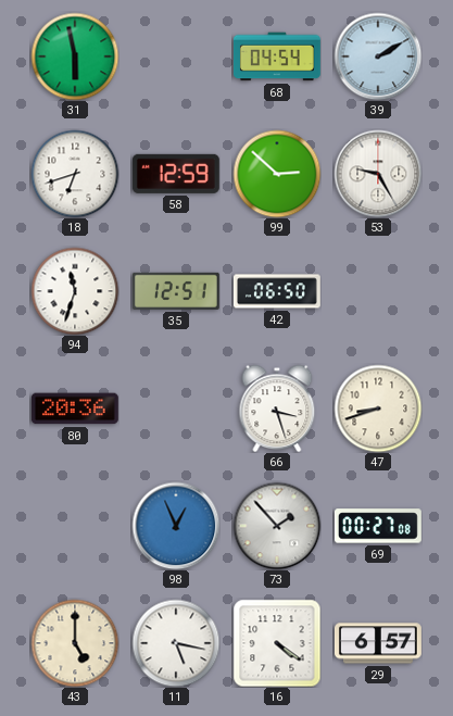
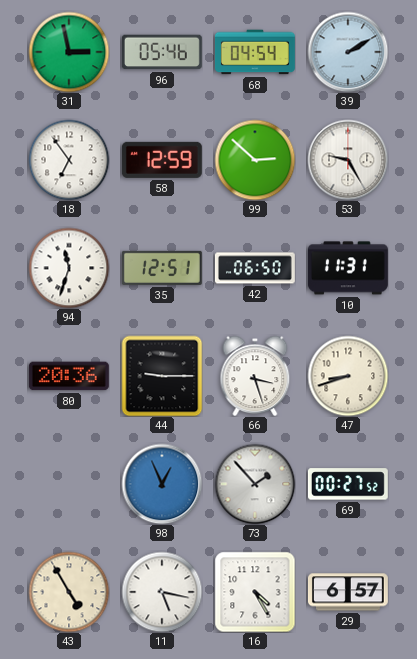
31: 5:58 -> 2:58
96: none -> 05:46
18: 6:42 -> 6:54
10: none -> 11:31
44: none -> 9:15
69: 00:27:08 -> 00:27:52
43: 5:00 -> 4:55
16: 4:21 -> 4:25
